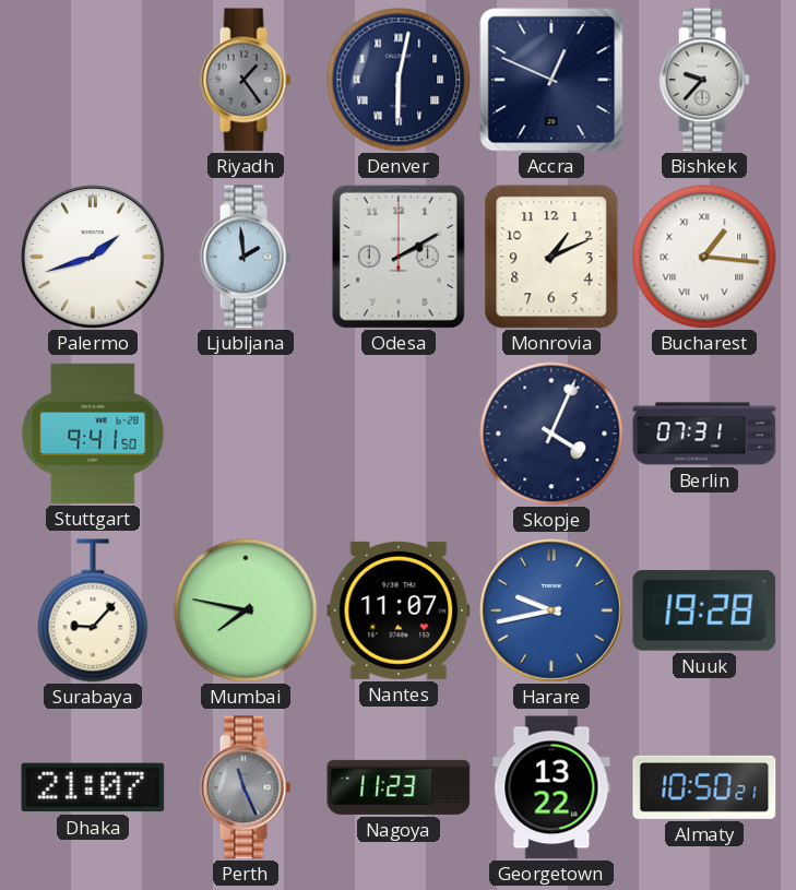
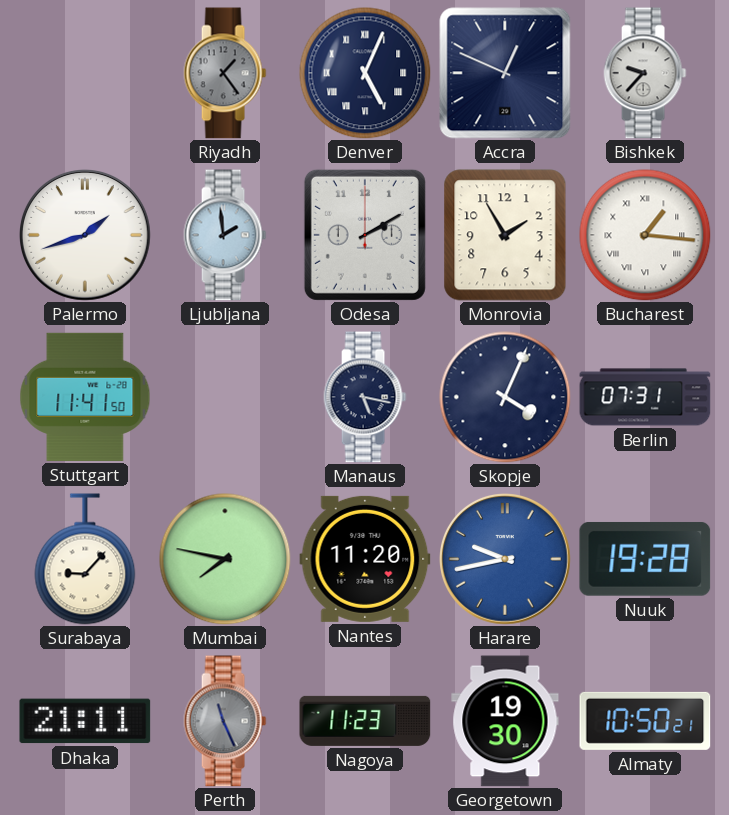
Denver: 6:02 -> 5:04
Monrovia: 1:11 -> 1:55
Stuttgart: 9:41 -> 11:41
Manaus: none -> 5:17
Nantes: 11:07 -> 11:20
Dhaka: 21:07 -> 21:11
Georgetown: 13:22 -> 19:30
